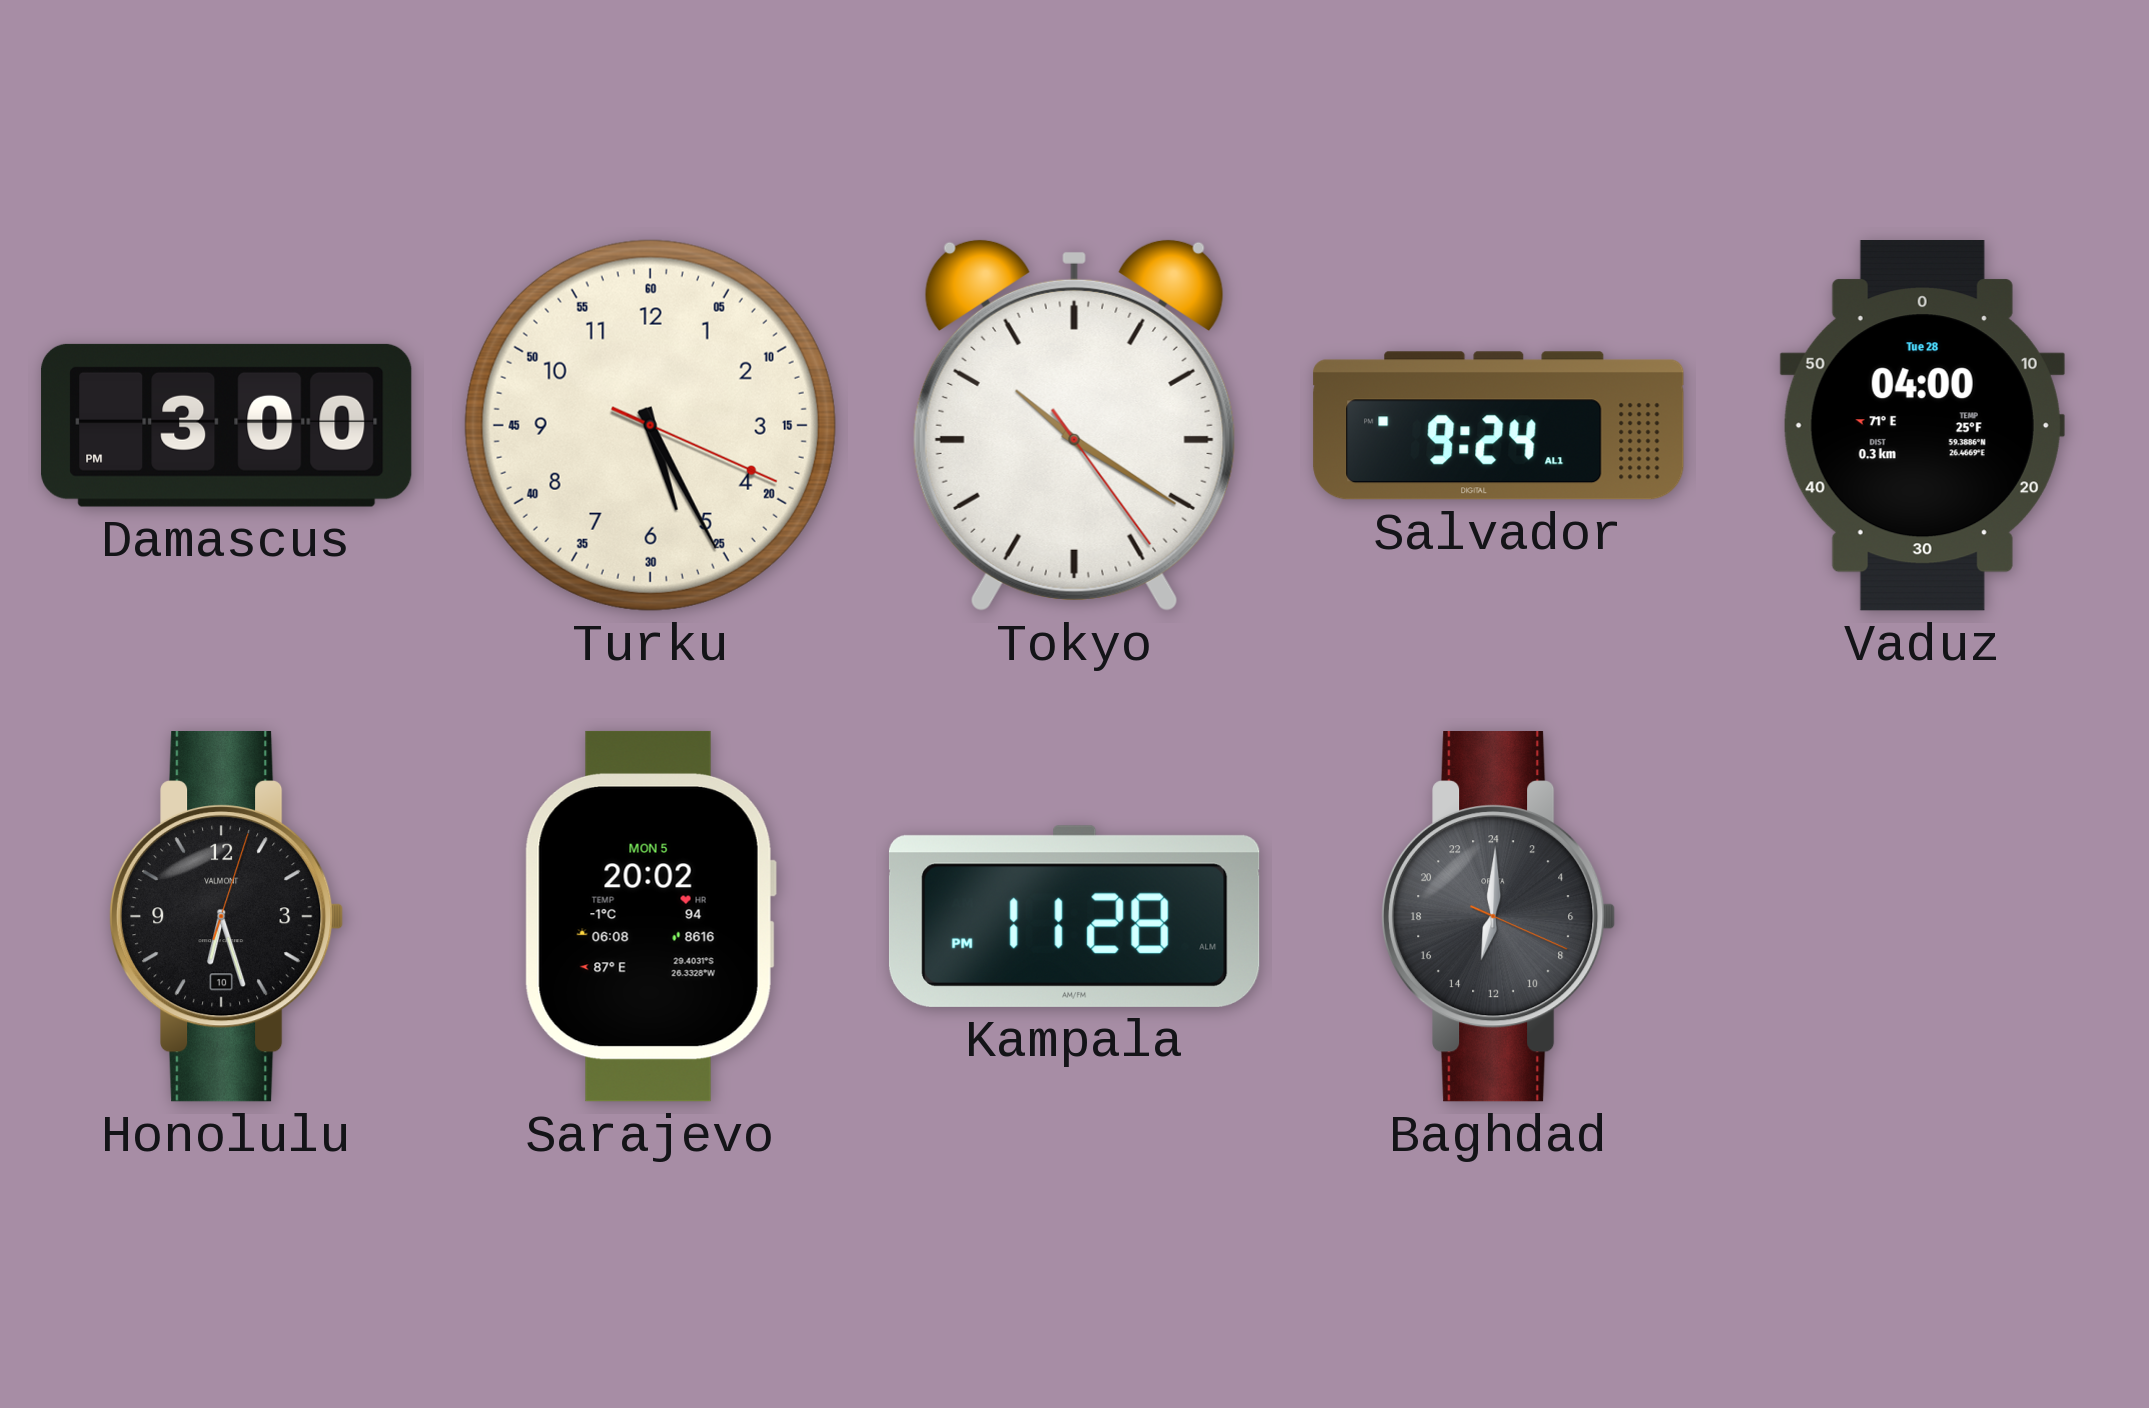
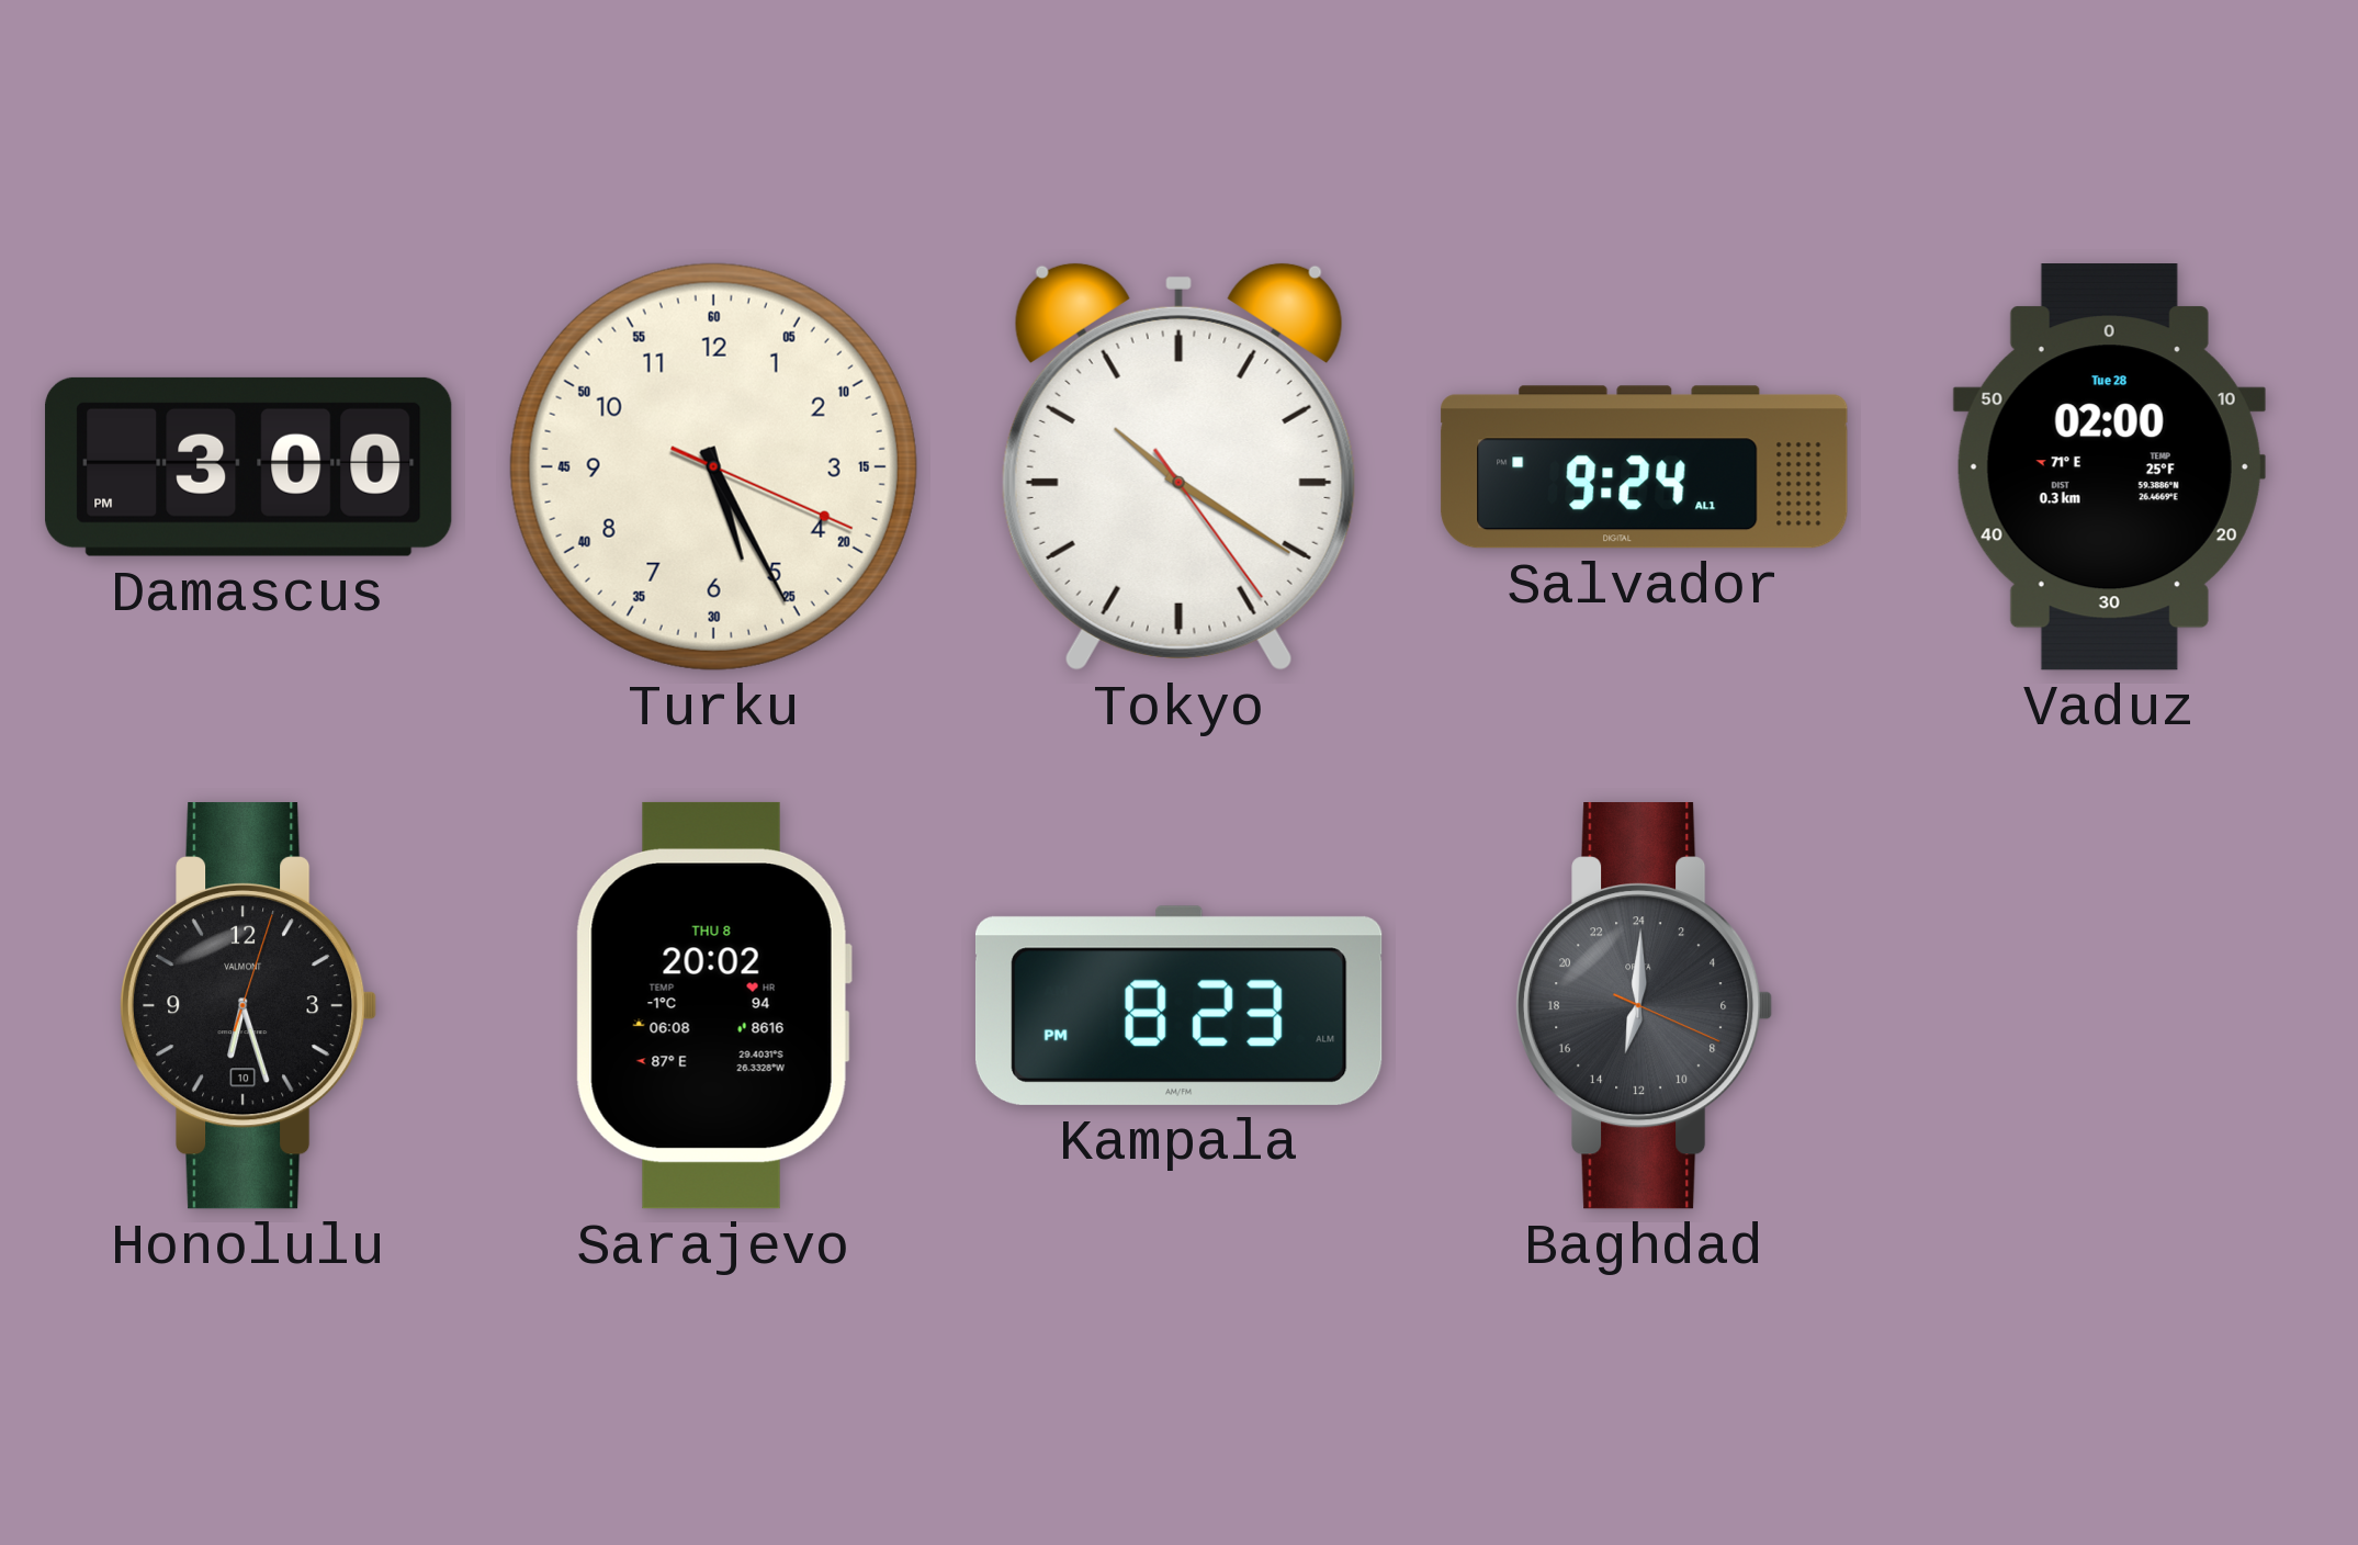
Vaduz: 04:00 -> 02:00
Sarajevo date: MON 5 -> THU 8
Kampala: 11:28 -> 8:23
